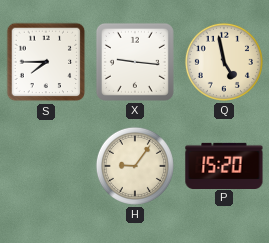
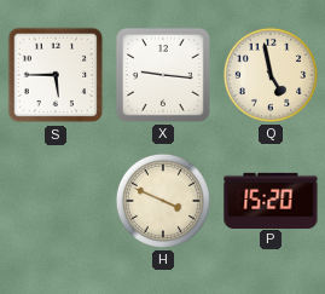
S: 7:45 -> 5:45
H: 9:06 -> 3:49
